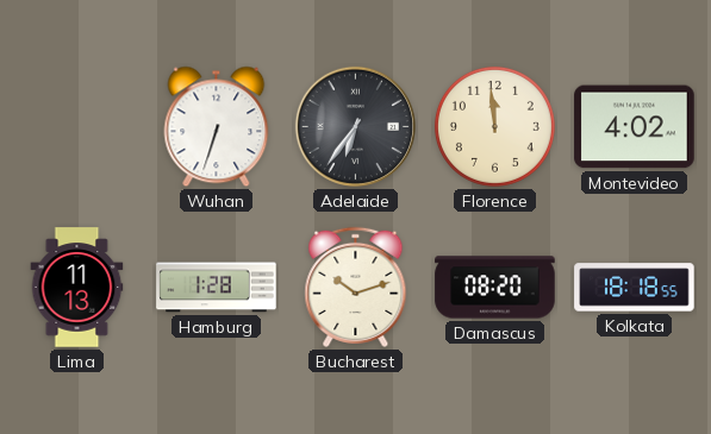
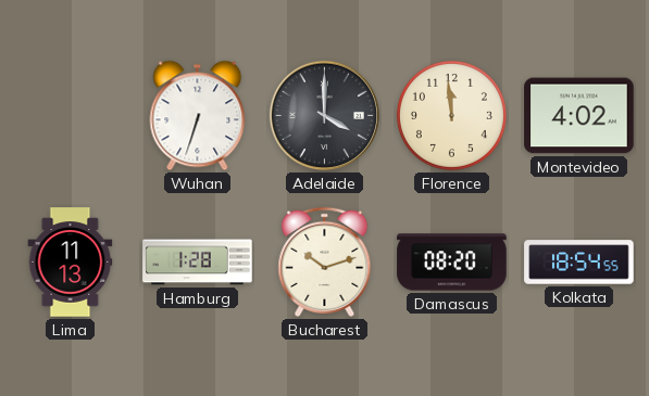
Adelaide: 6:36 -> 4:00
Kolkata: 18:18 -> 18:54
